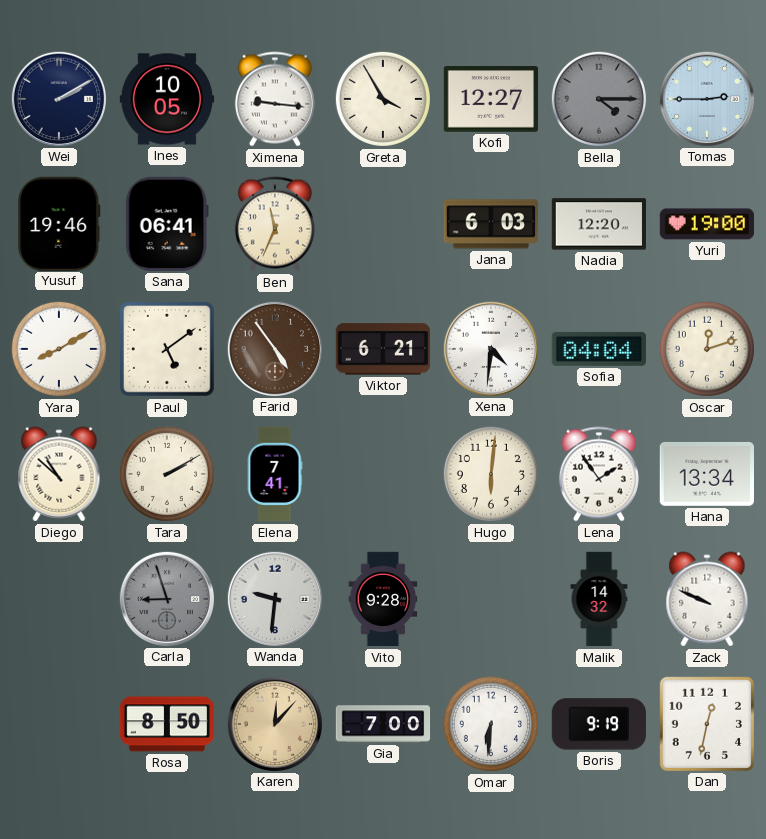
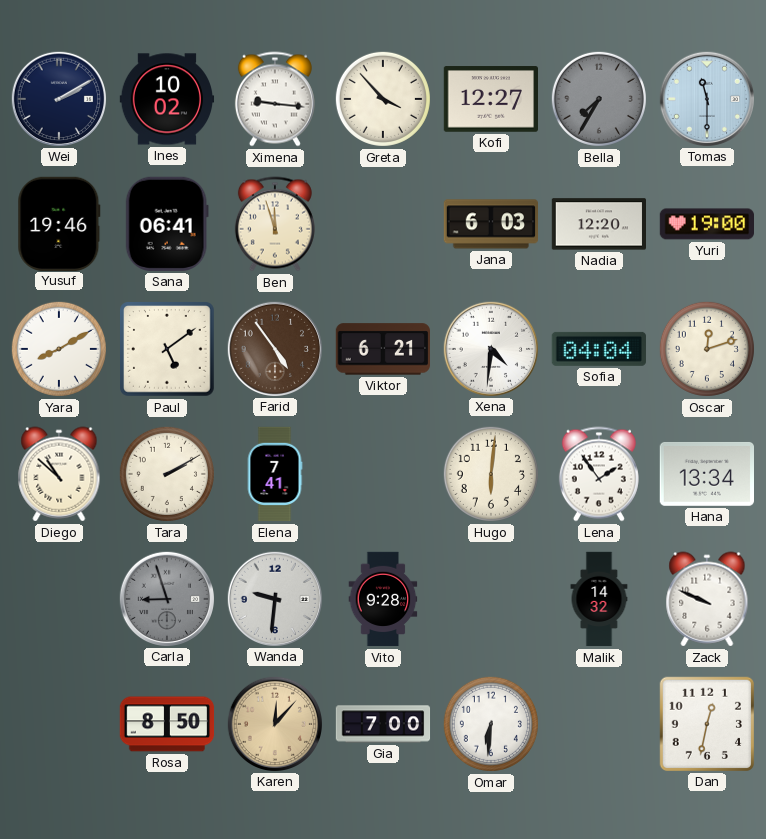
Ines: 10:05 -> 10:02
Greta: 3:55 -> 3:53
Bella: 4:15 -> 7:35
Tomas: 2:45 -> 11:30
Ben: 11:34 -> 11:57
Boris: 9:19 -> none
